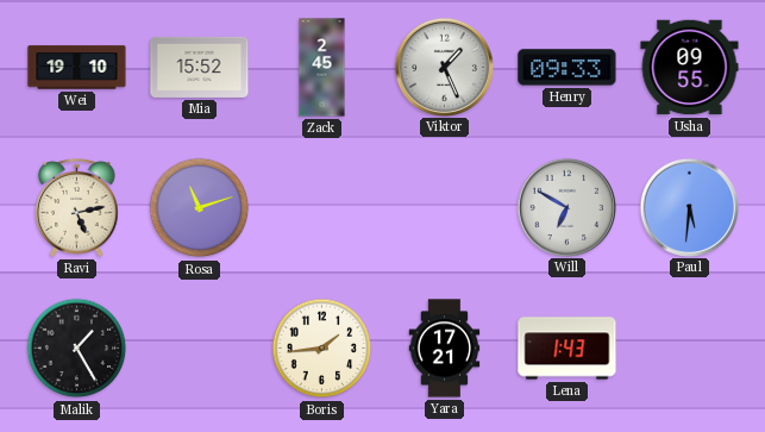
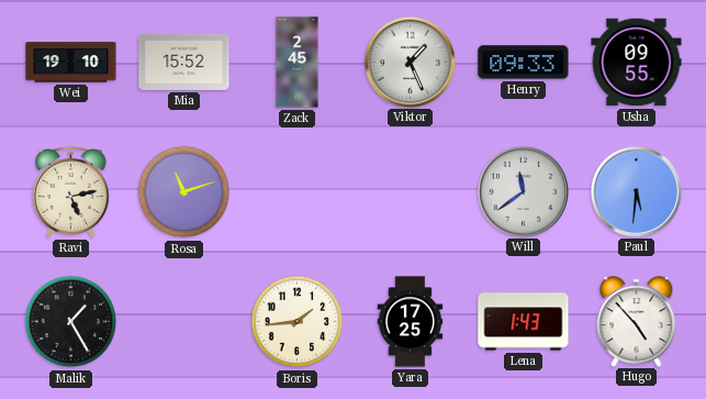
Will: 6:50 -> 11:39
Yara: 17:21 -> 17:25
Hugo: none -> 4:53
